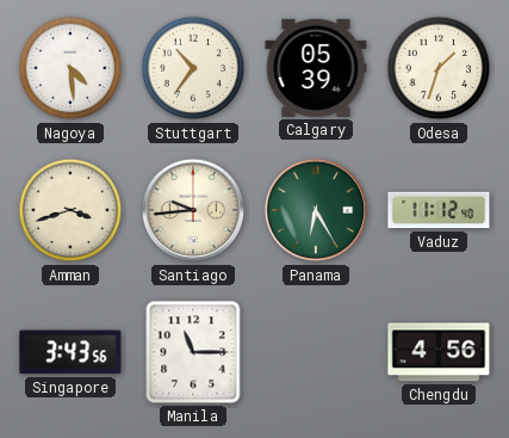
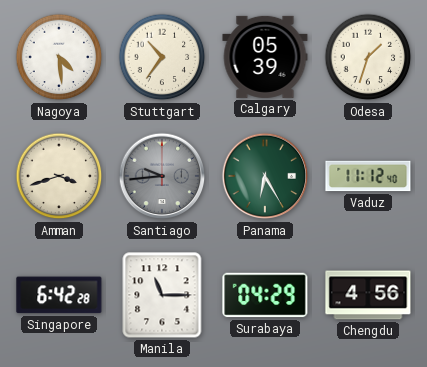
Santiago dial: cream -> grey
Singapore: 3:43 -> 6:42
Surabaya: none -> 04:29
